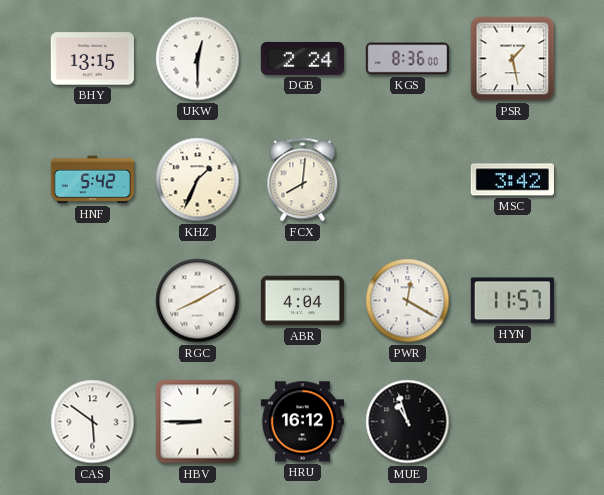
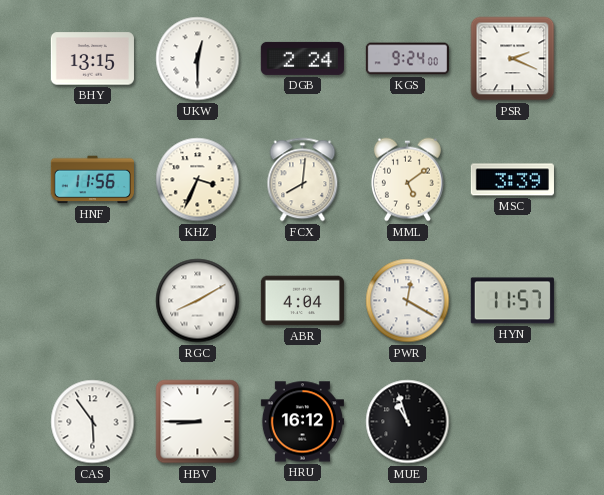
KGS: 8:36 -> 9:24
PSR: 1:28 -> 2:19
HNF: 5:42 -> 11:56
KHZ: 1:34 -> 3:34
MML: none -> 5:09
MSC: 3:42 -> 3:39
CAS: 5:51 -> 5:54
